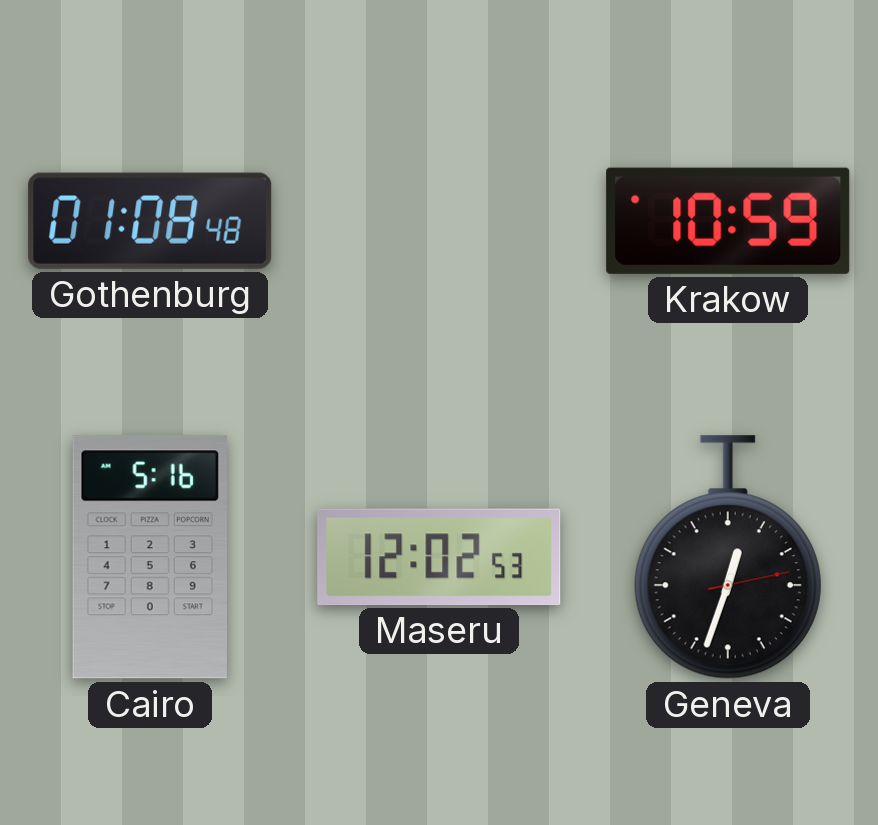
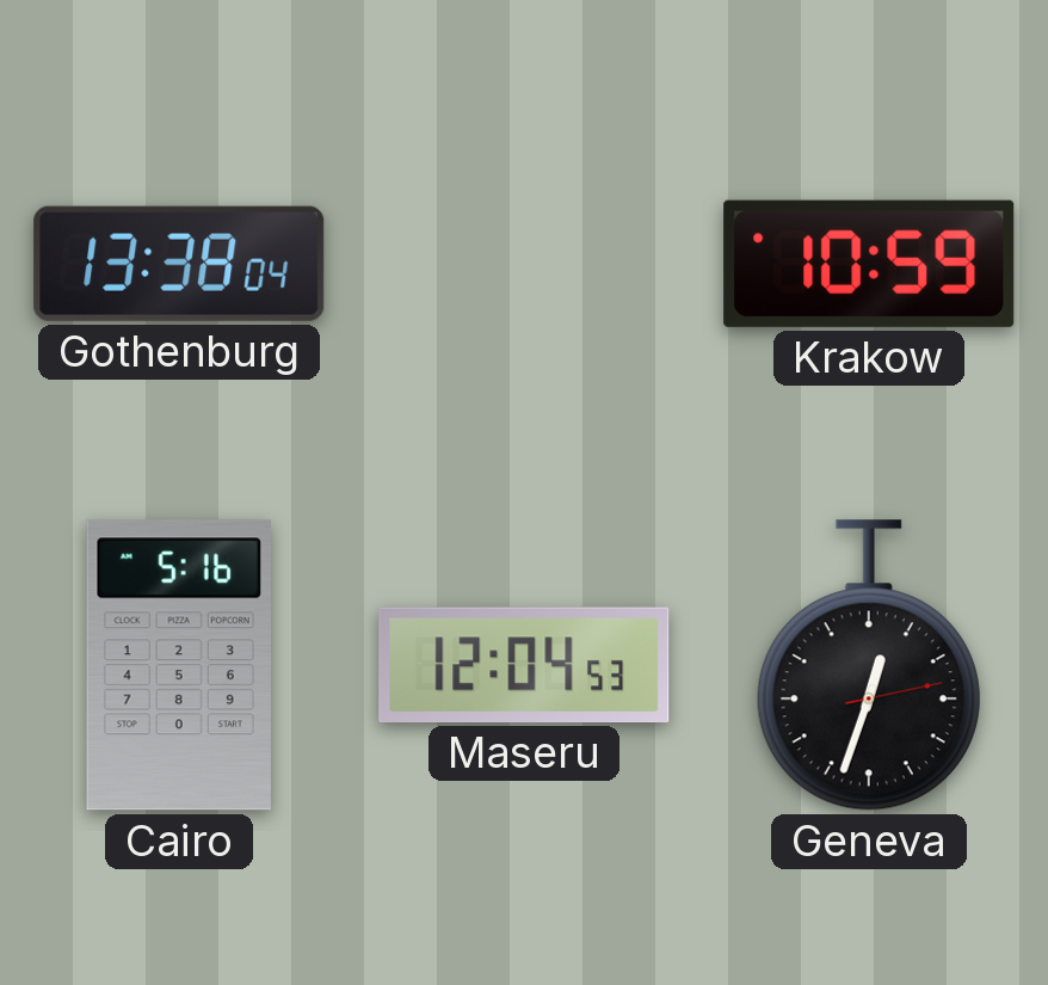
Gothenburg: 01:08 -> 13:38
Maseru: 12:02 -> 12:04
